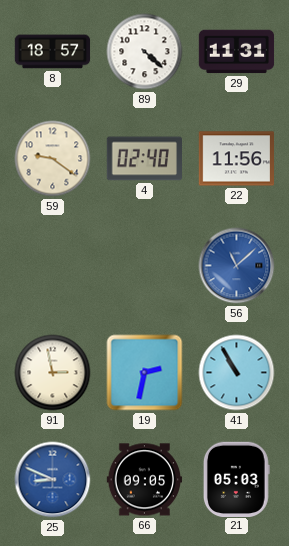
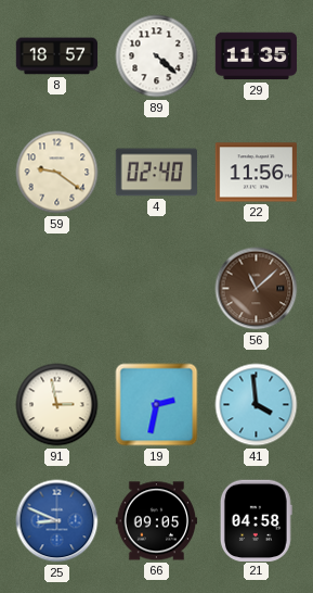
29: 11:31 -> 11:35
56 dial: blue -> brown
41: 10:55 -> 3:59
21: 05:03 -> 04:58
